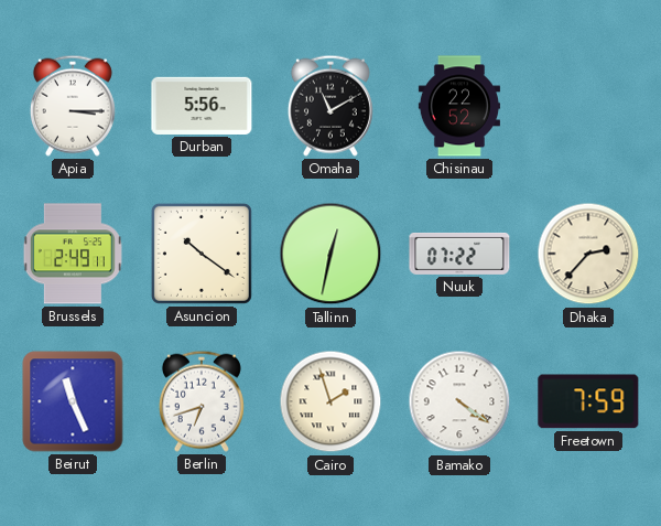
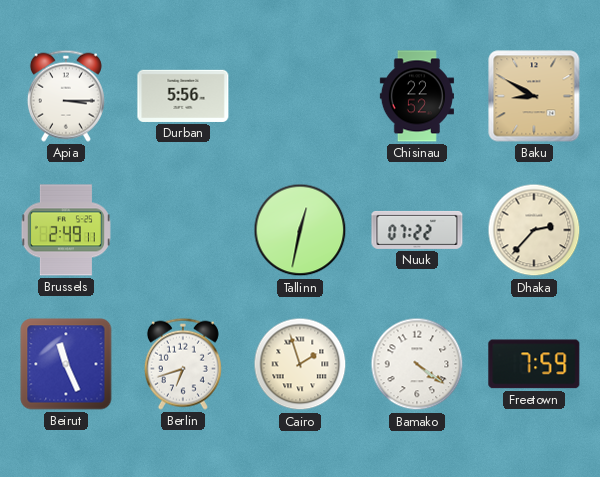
Omaha: 11:10 -> none
Baku: none -> 8:50
Asuncion: 10:21 -> none
